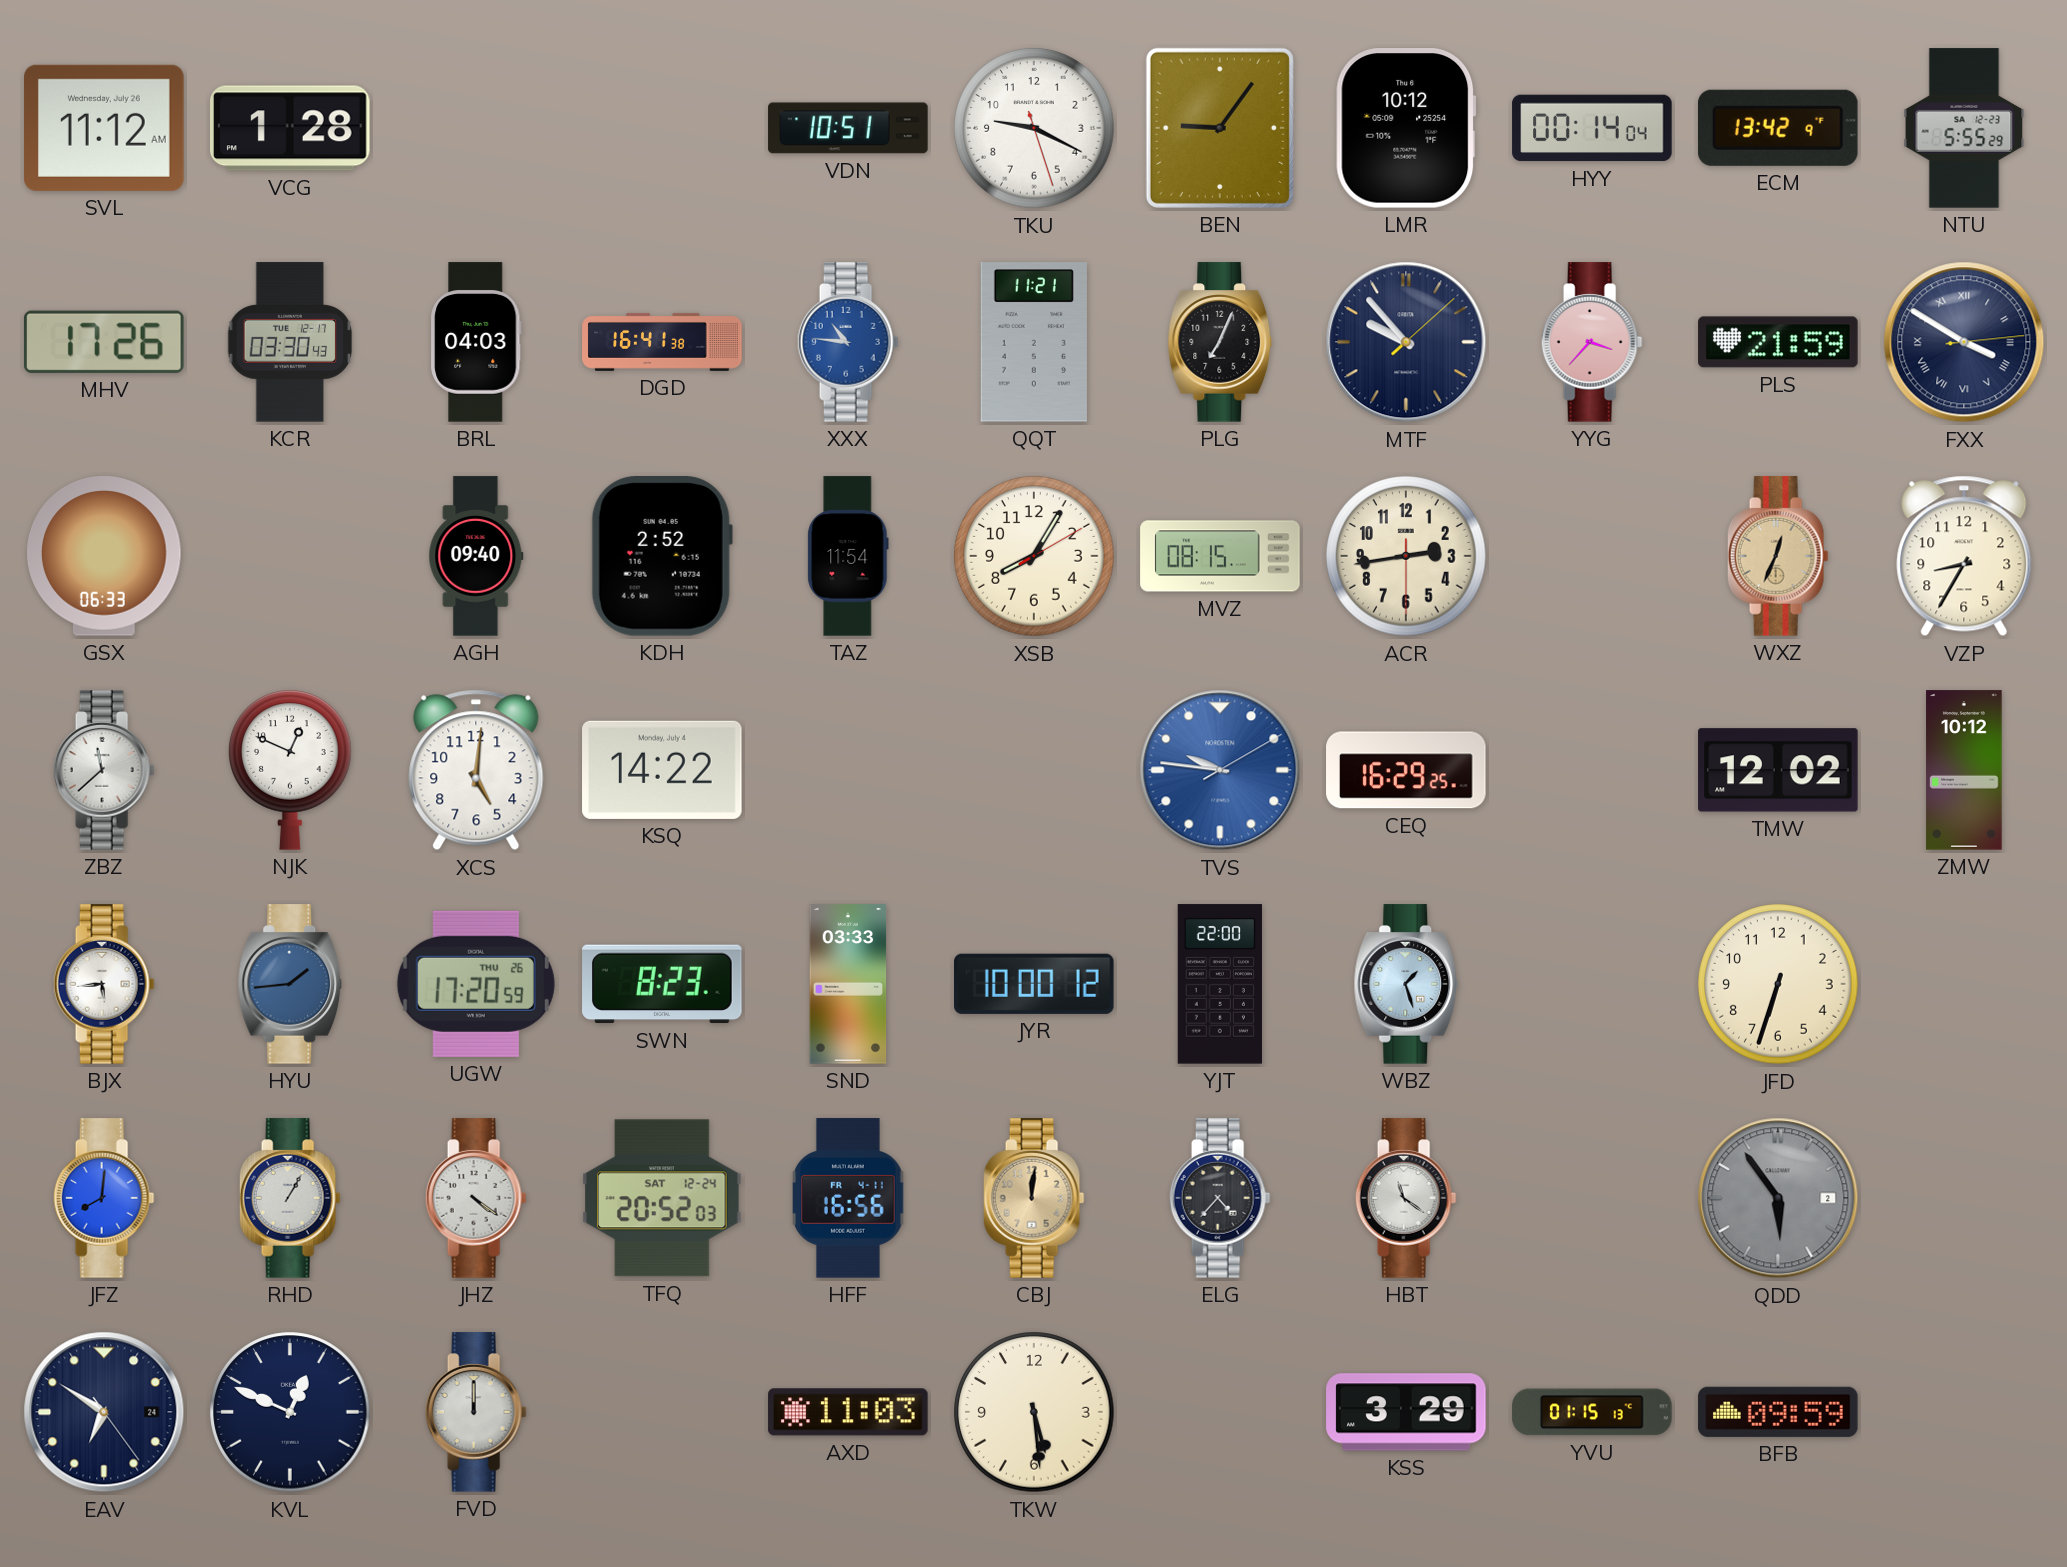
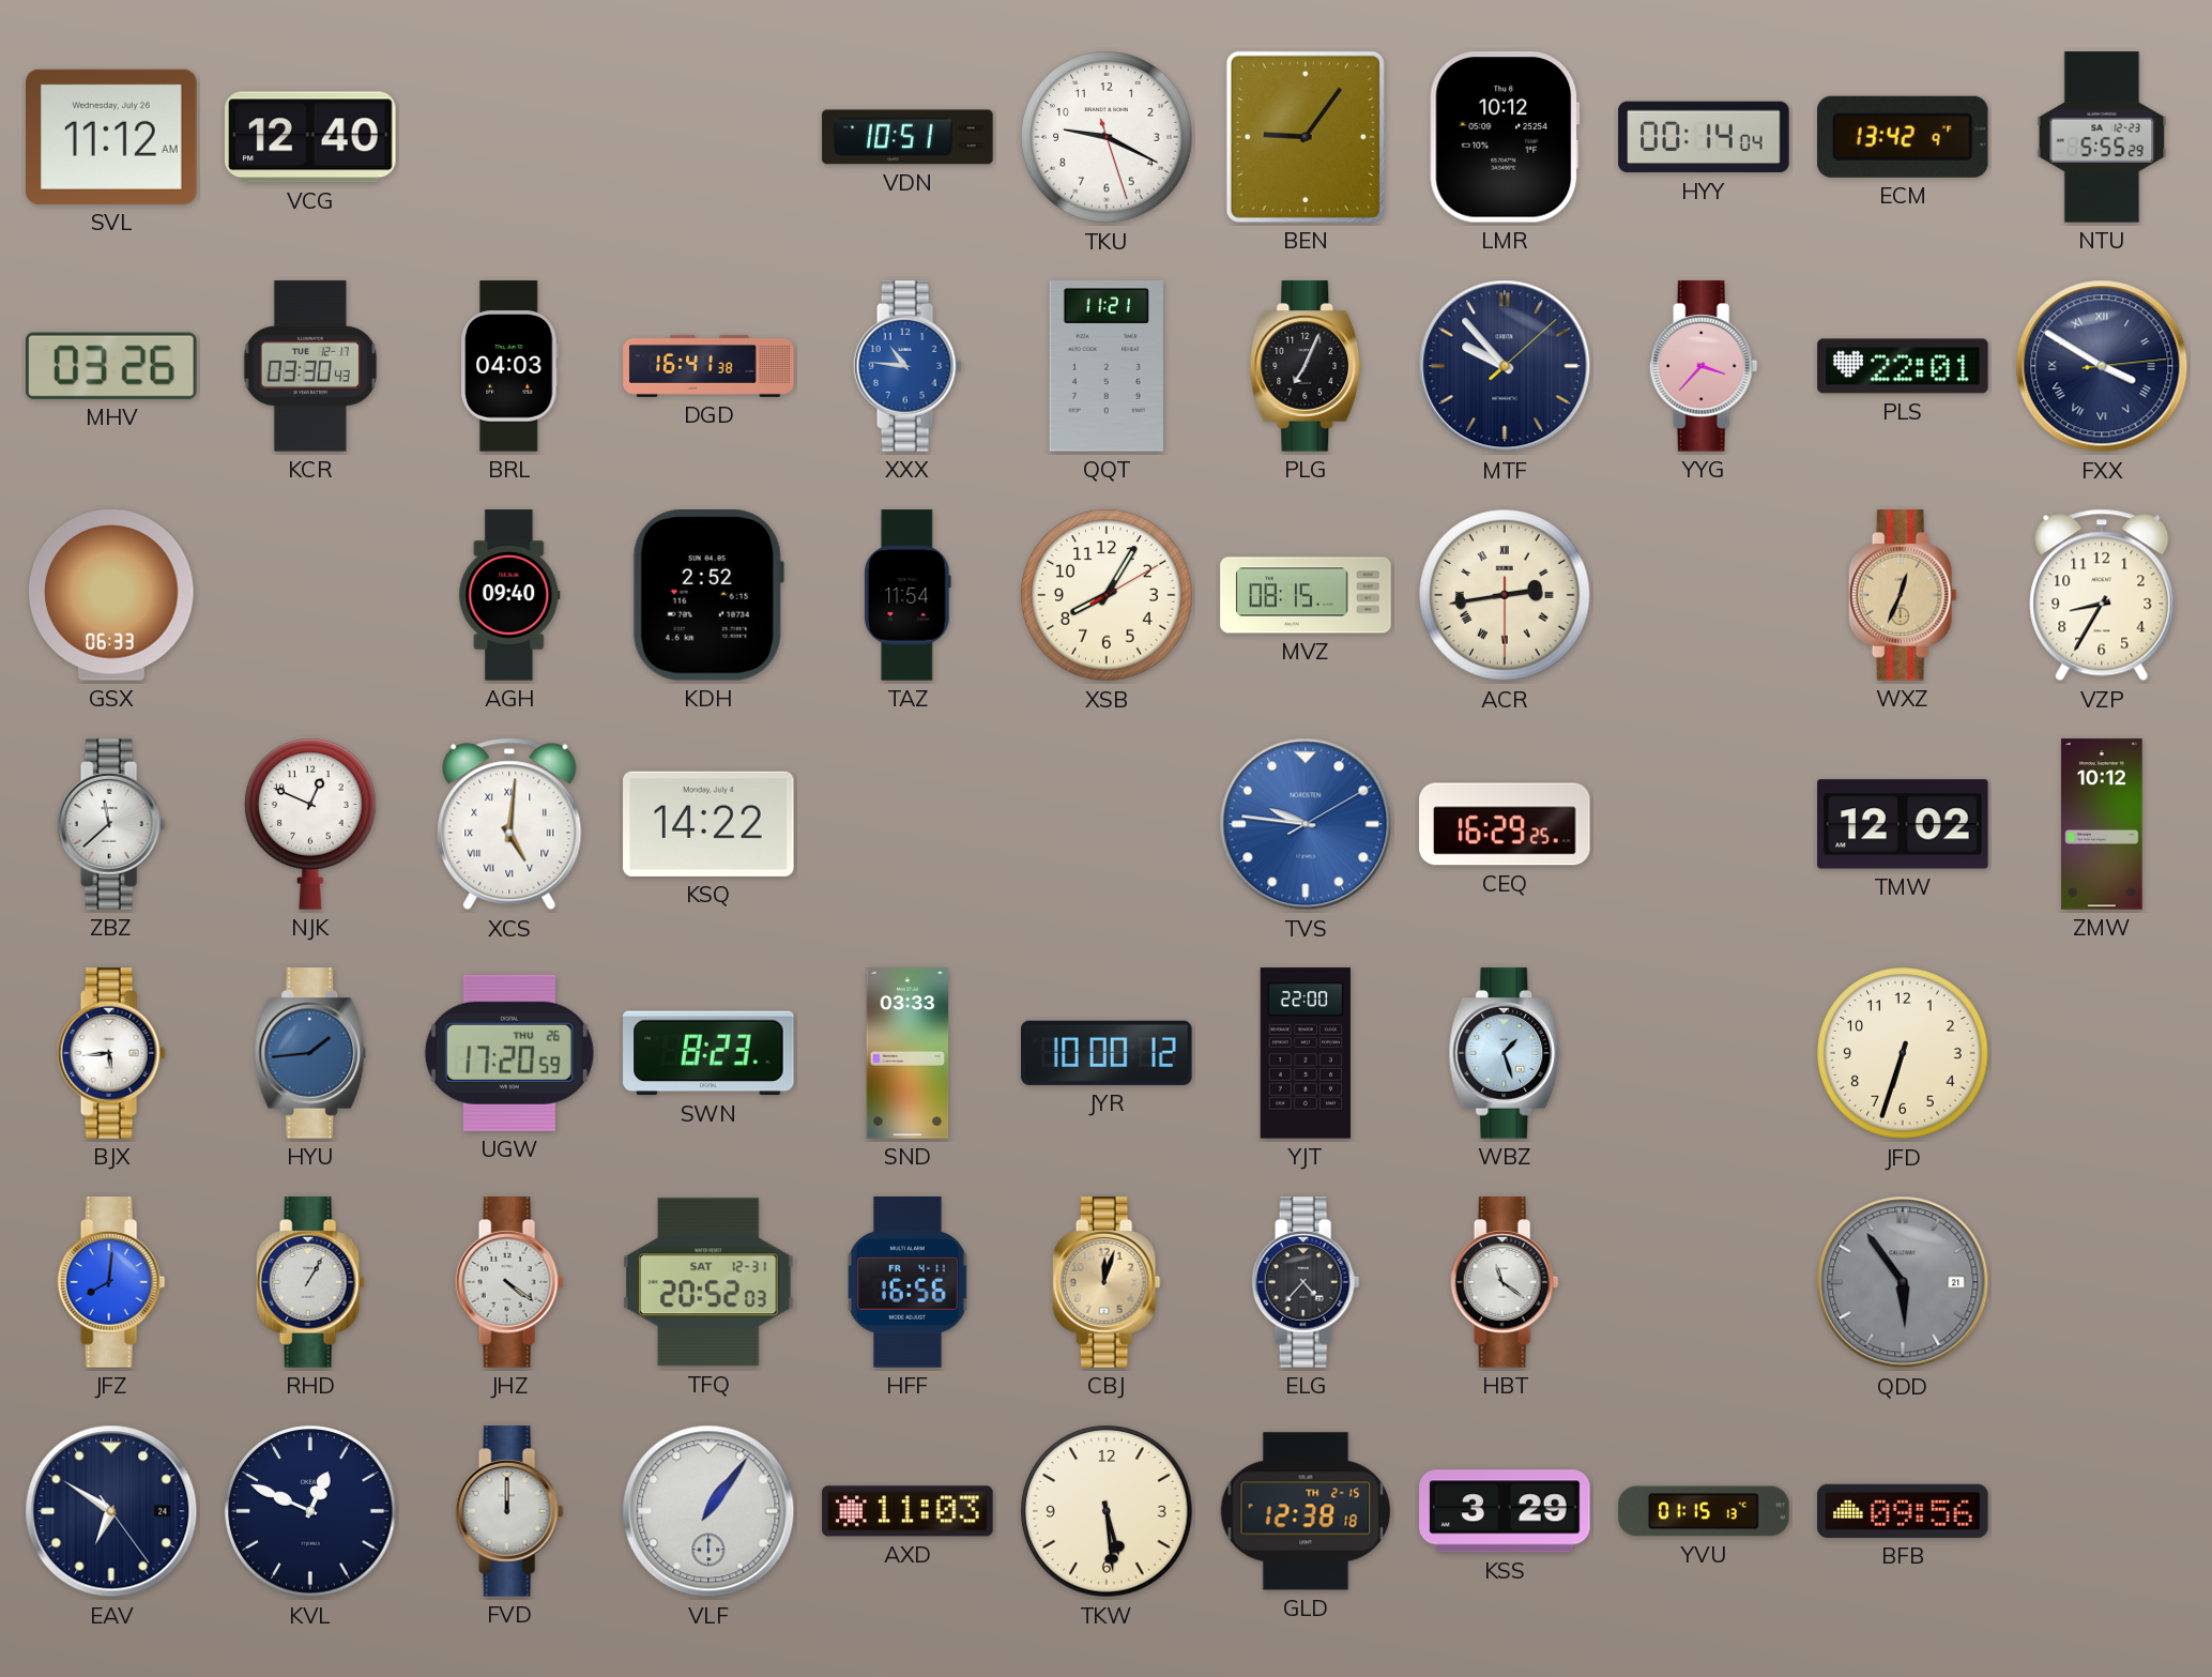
VCG: 1:28 -> 12:40
MHV: 17:26 -> 03:26
PLS: 21:59 -> 22:01
ACR numerals: Arabic -> Roman
XCS numerals: Arabic -> Roman
TFQ date: SAT 12-24 -> SAT 12-31
CBJ: 12:01 -> 12:03
QDD date: 2 -> 21
VLF: none -> 1:06
GLD: none -> 12:38
BFB: 09:59 -> 09:56
